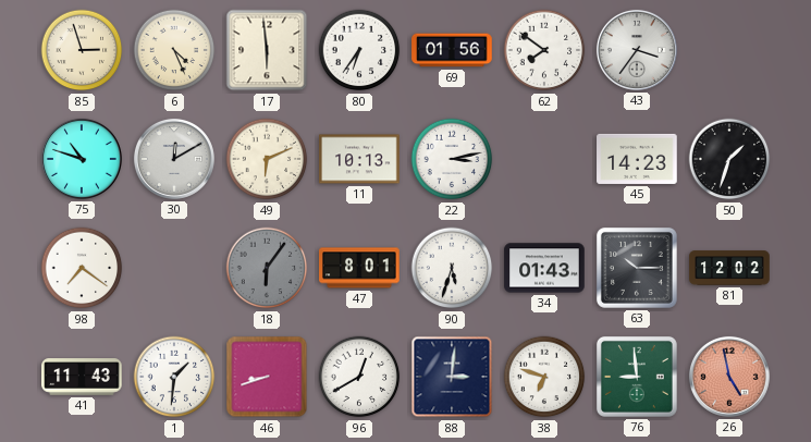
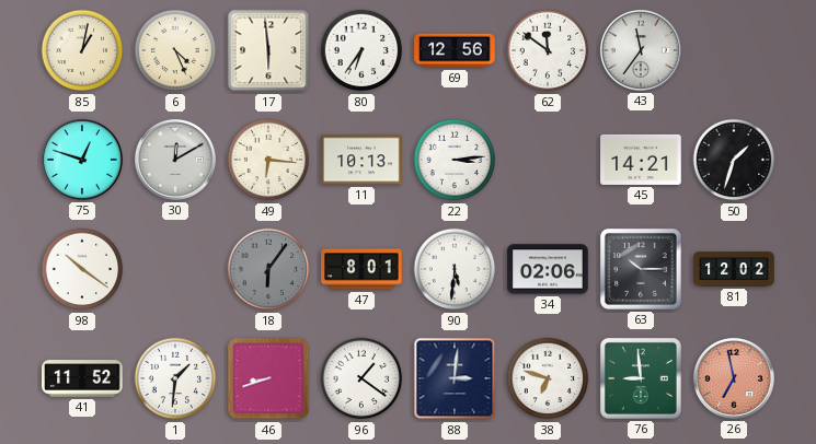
85: 2:57 -> 1:02
69: 01:56 -> 12:56
62: 7:51 -> 11:51
43: 3:36 -> 11:36
75: 10:48 -> 12:48
49: 6:11 -> 6:16
22: 3:13 -> 3:14
45: 14:23 -> 14:21
98: 7:21 -> 10:21
90: 5:33 -> 5:31
34: 01:43 -> 02:06
41: 11:43 -> 11:52
96: 12:40 -> 1:21
26: 4:58 -> 6:58
